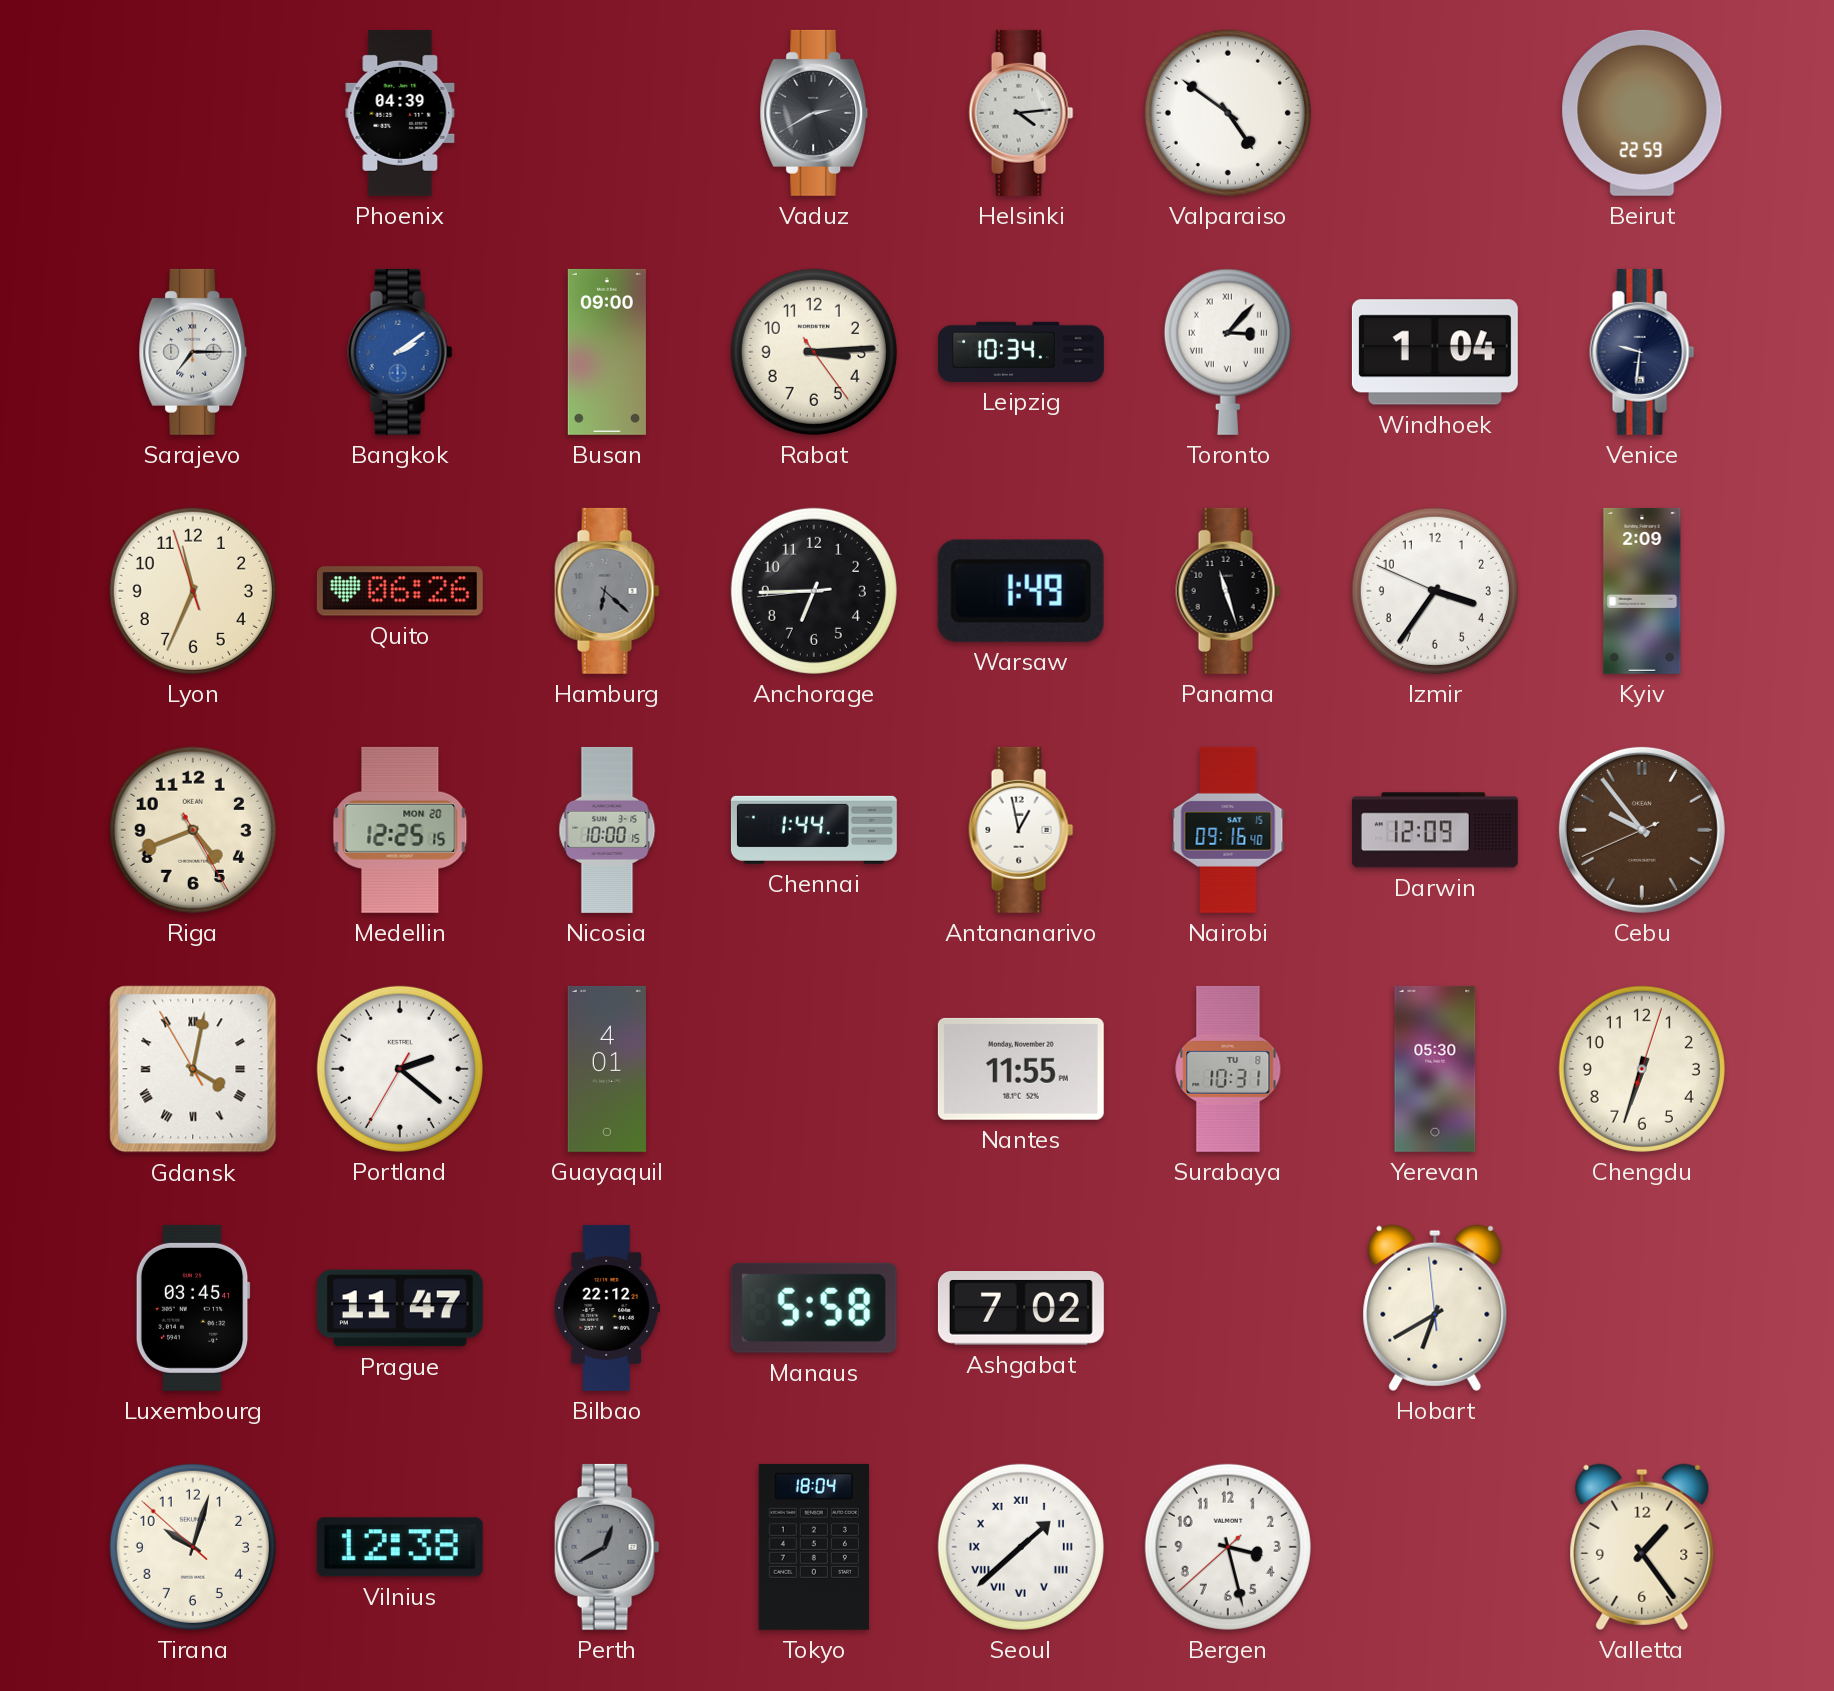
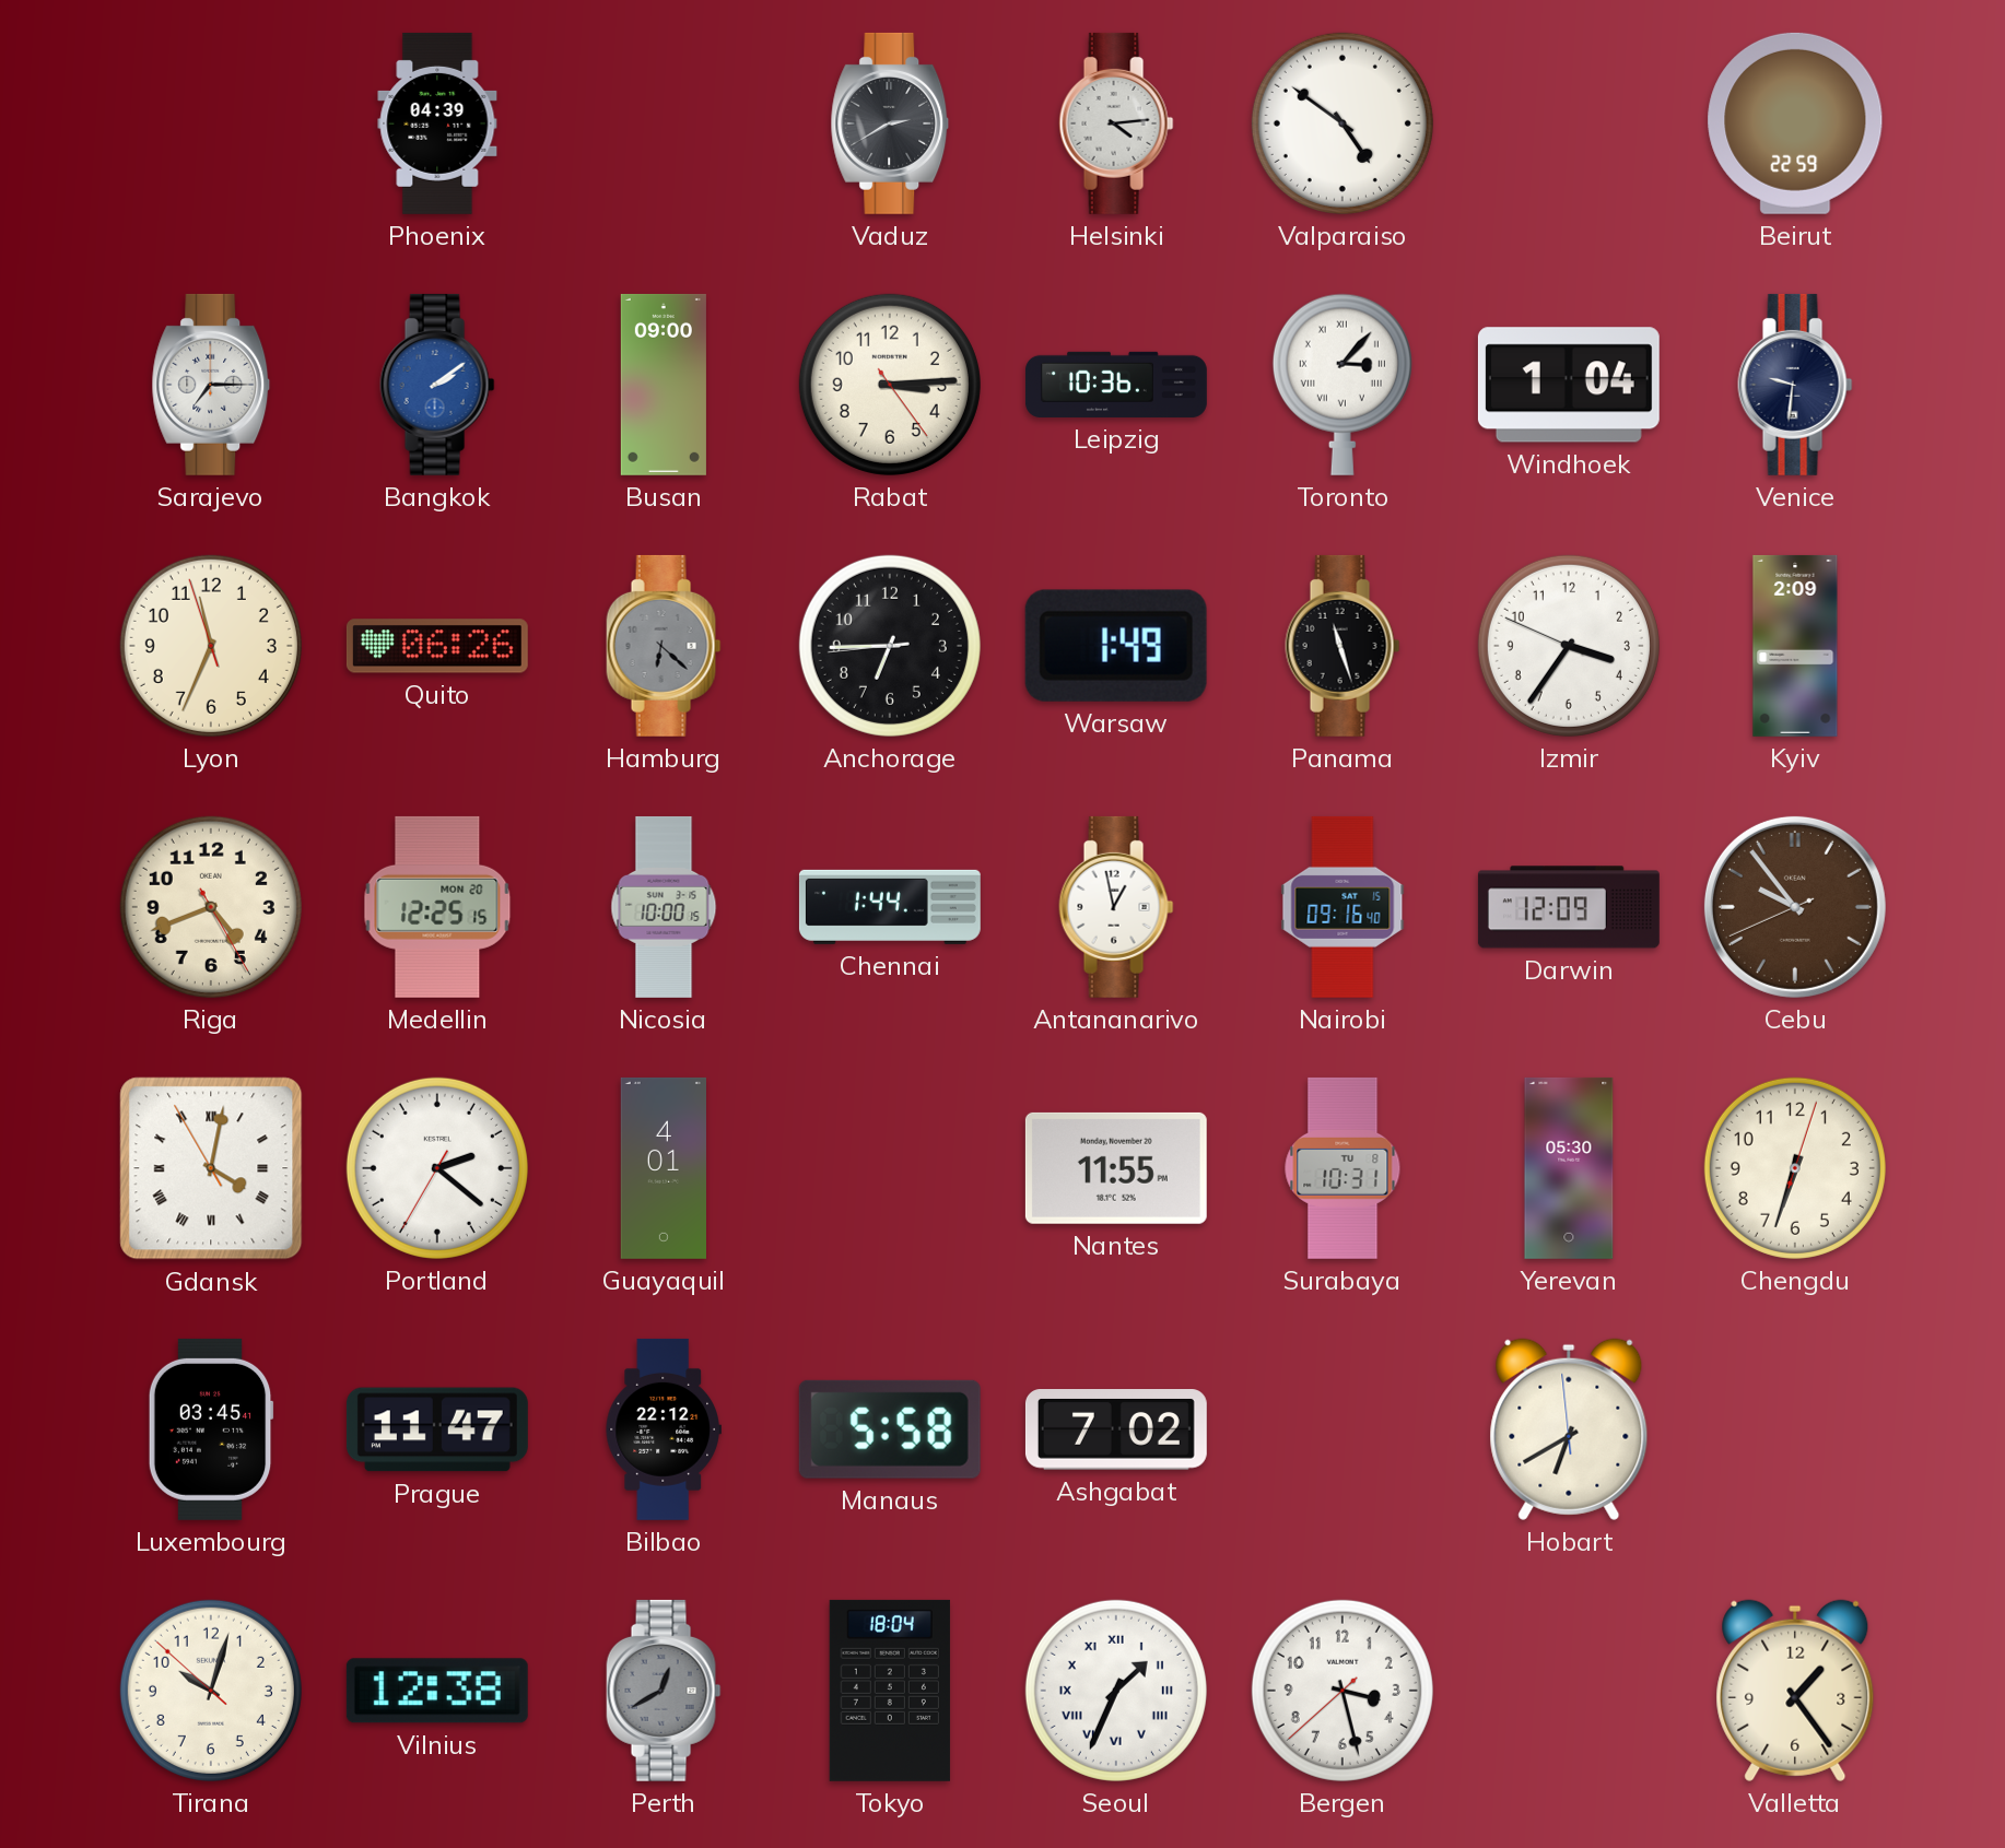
Leipzig: 10:34 -> 10:36
Seoul: 1:38 -> 1:34
